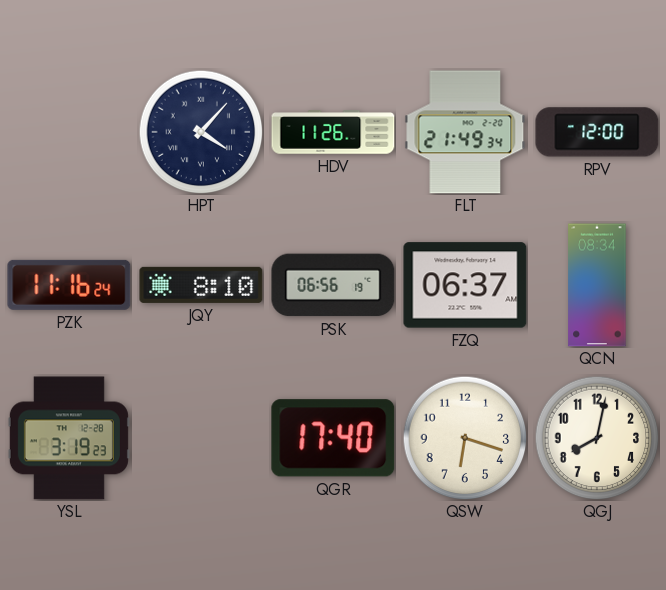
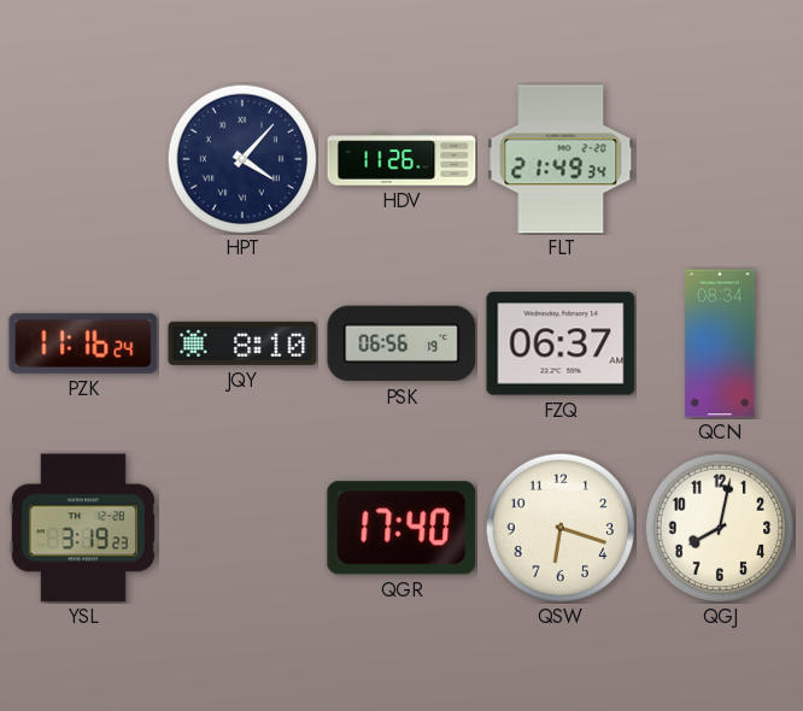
RPV: 12:00 -> none
